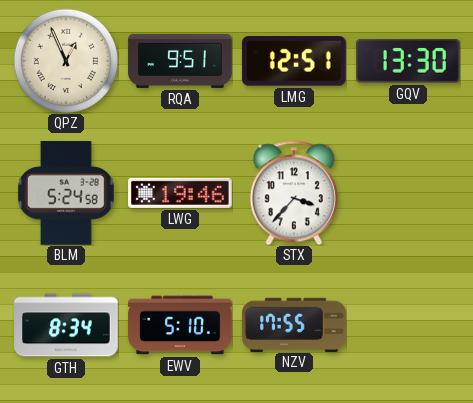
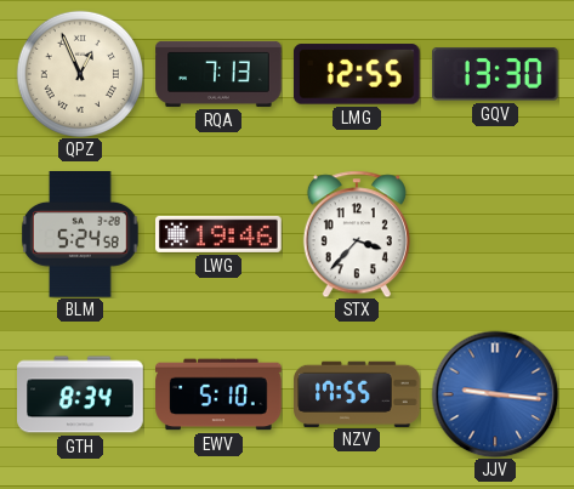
RQA: 9:51 -> 7:13
LMG: 12:51 -> 12:55
JJV: none -> 9:16
